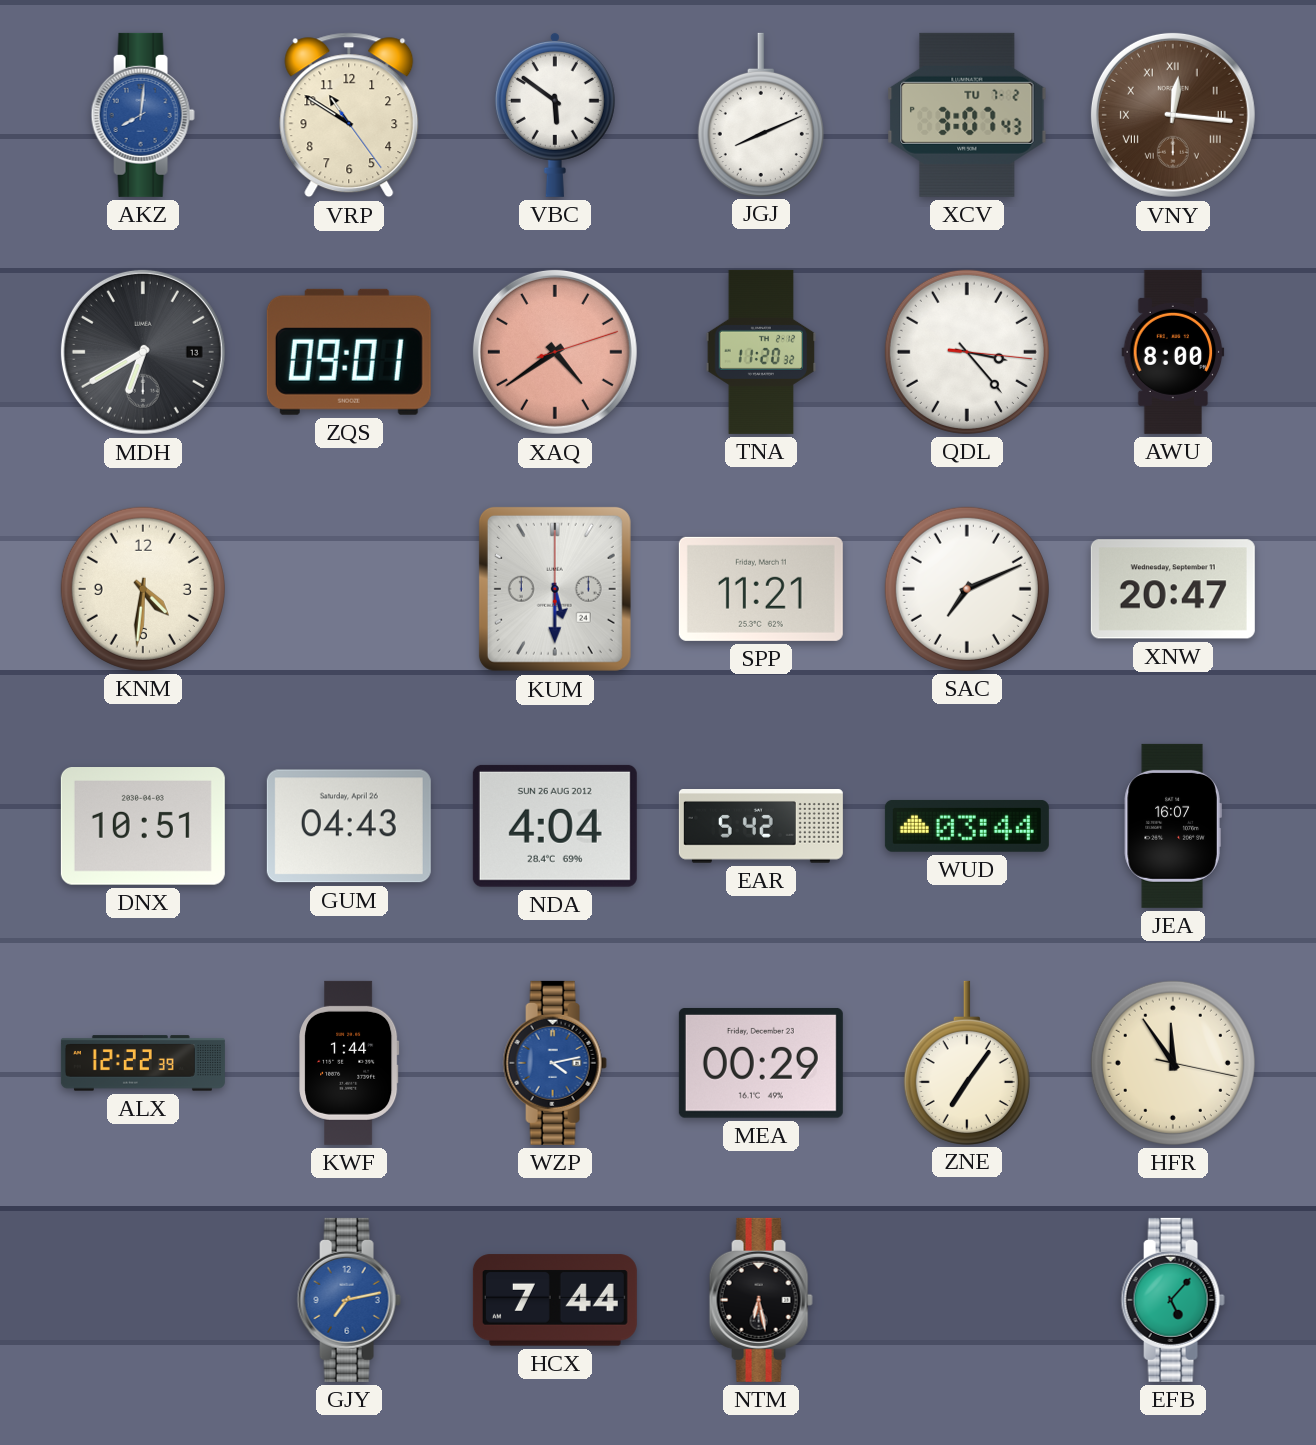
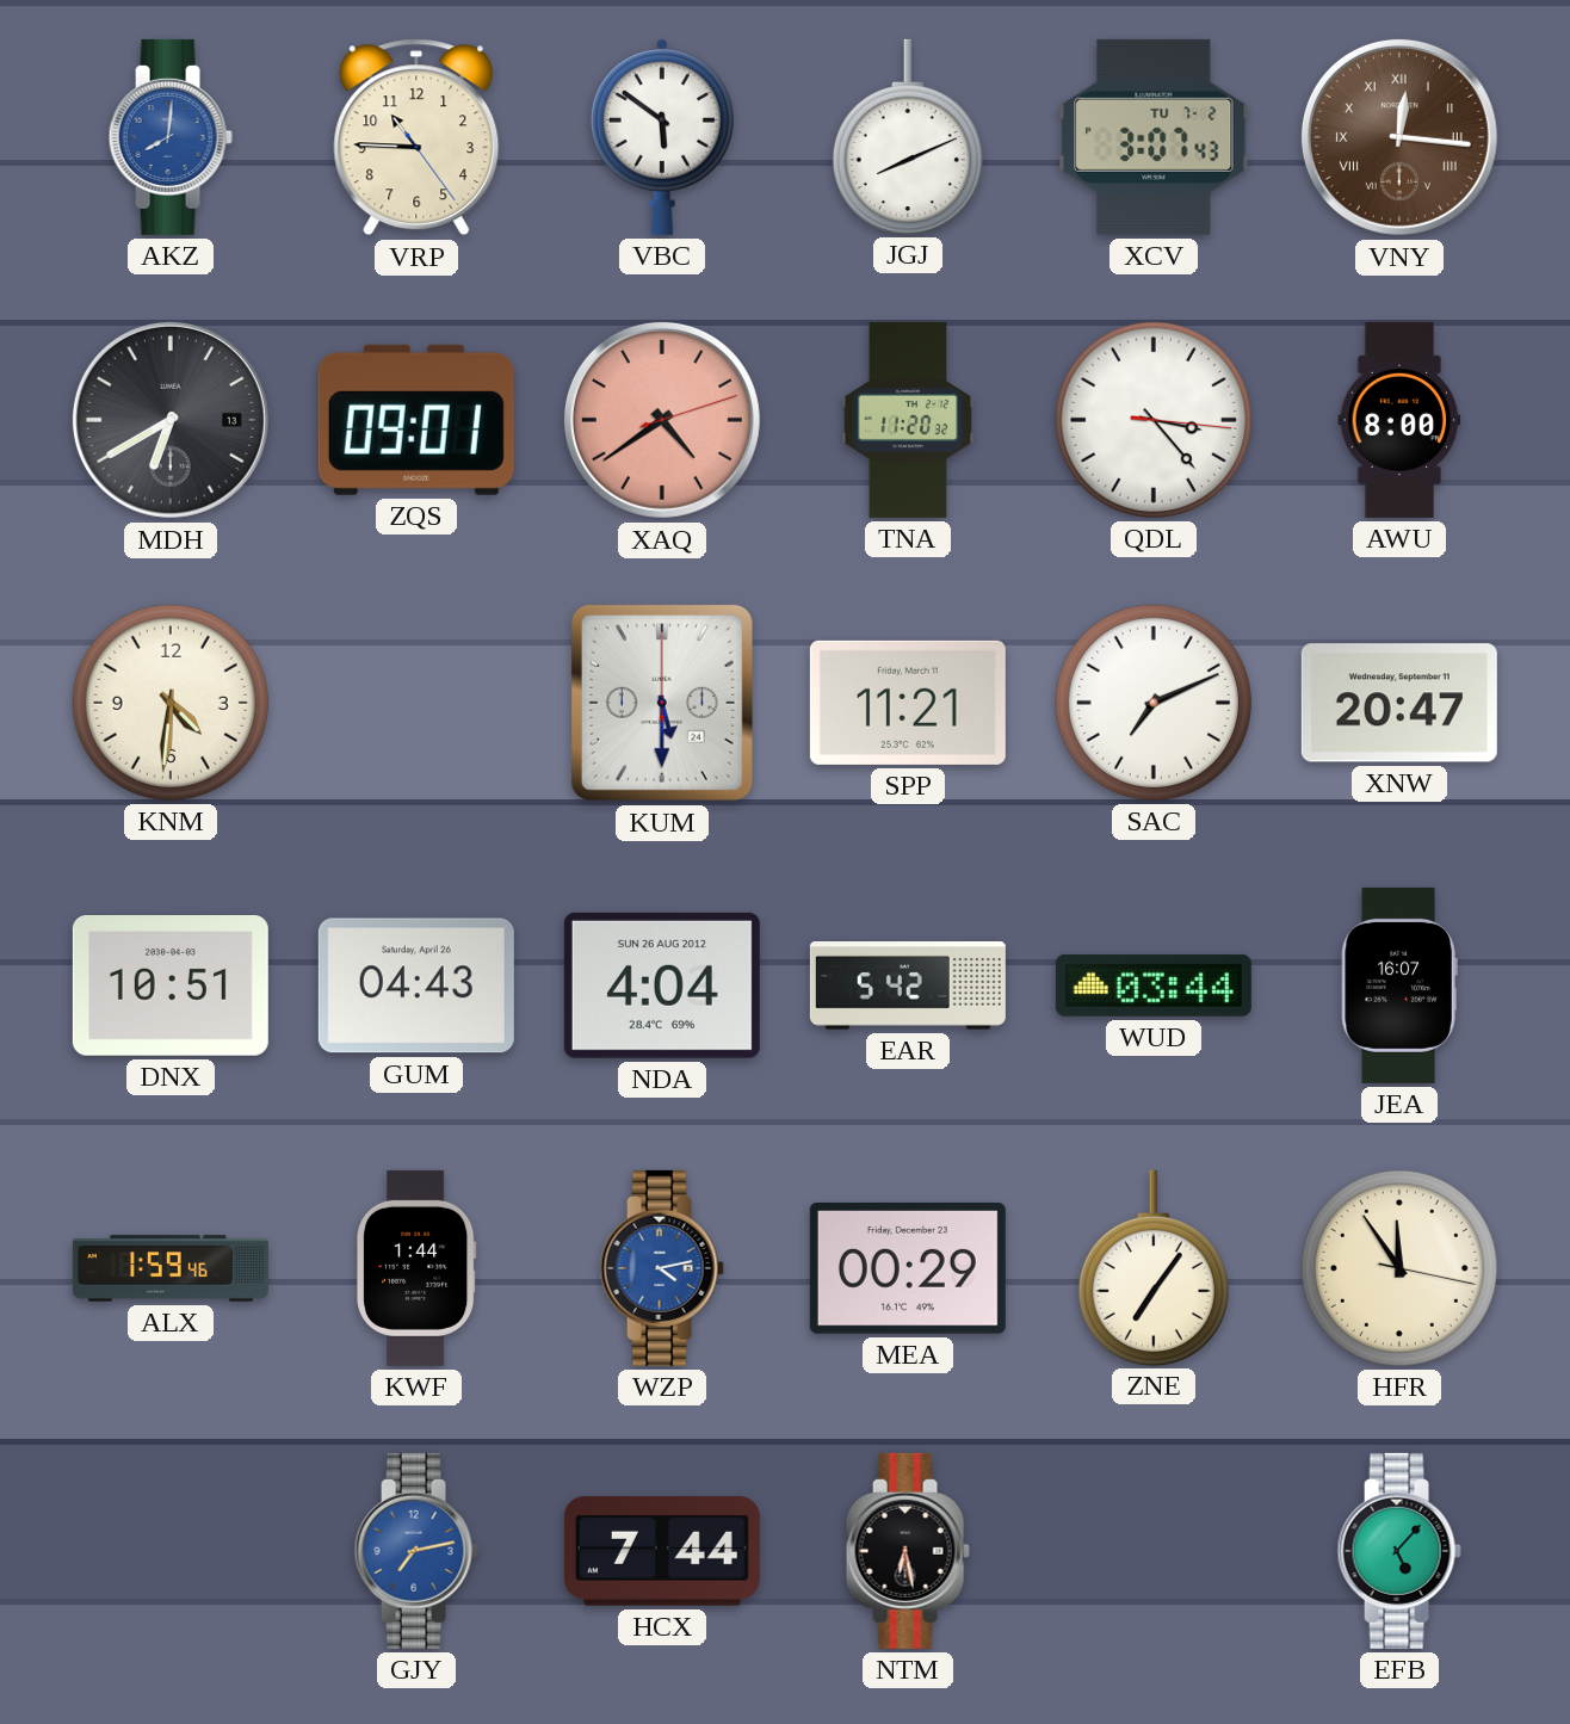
VRP: 10:50 -> 10:45
ALX: 12:22 -> 1:59
